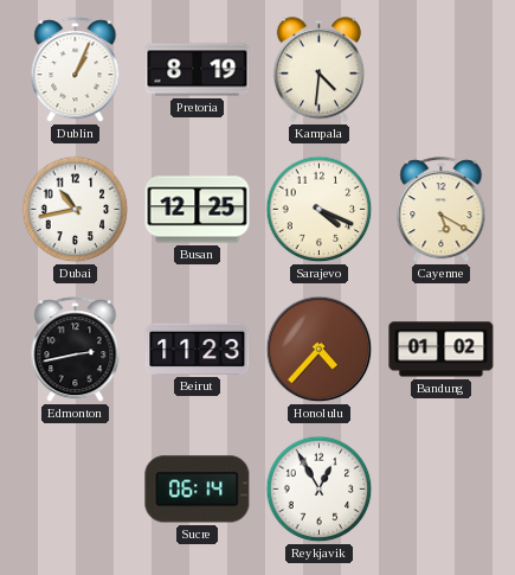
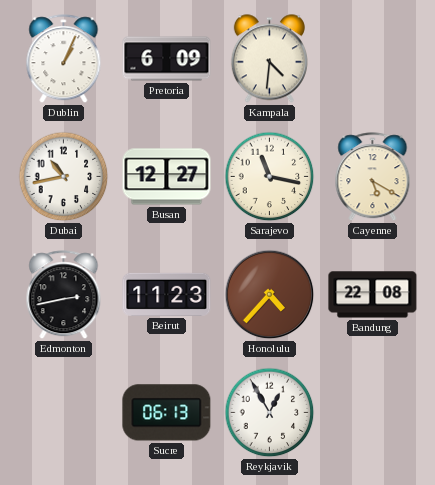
Pretoria: 8:19 -> 6:09
Busan: 12:25 -> 12:27
Sarajevo: 4:19 -> 11:17
Bandung: 01:02 -> 22:08
Sucre: 06:14 -> 06:13
